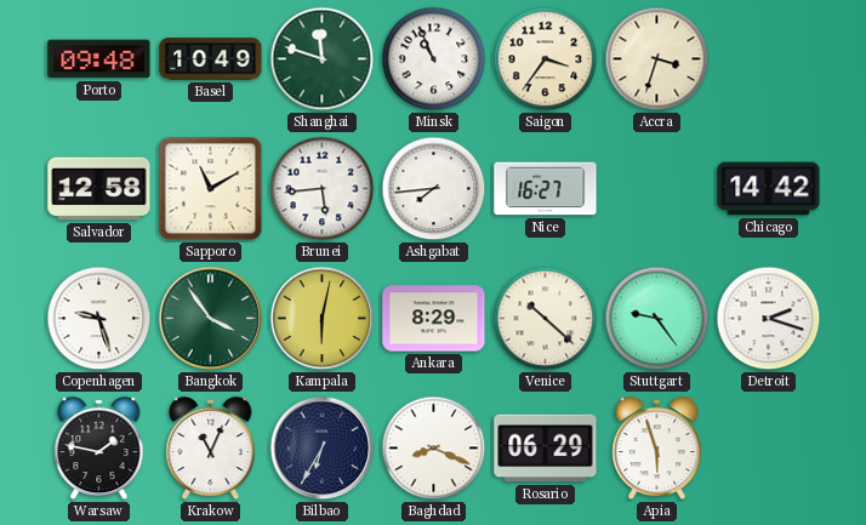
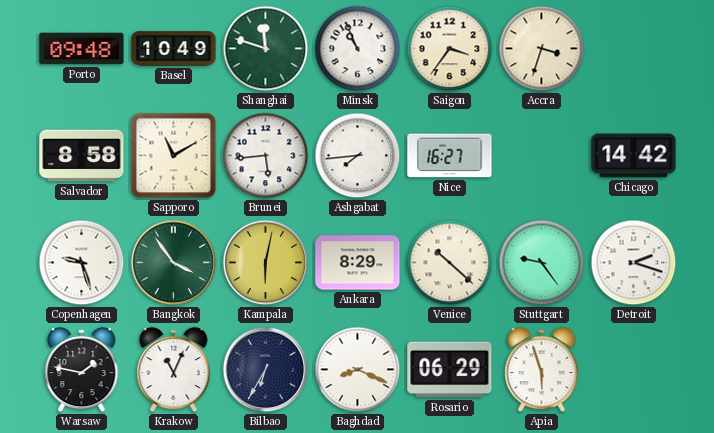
Salvador: 12:58 -> 8:58
